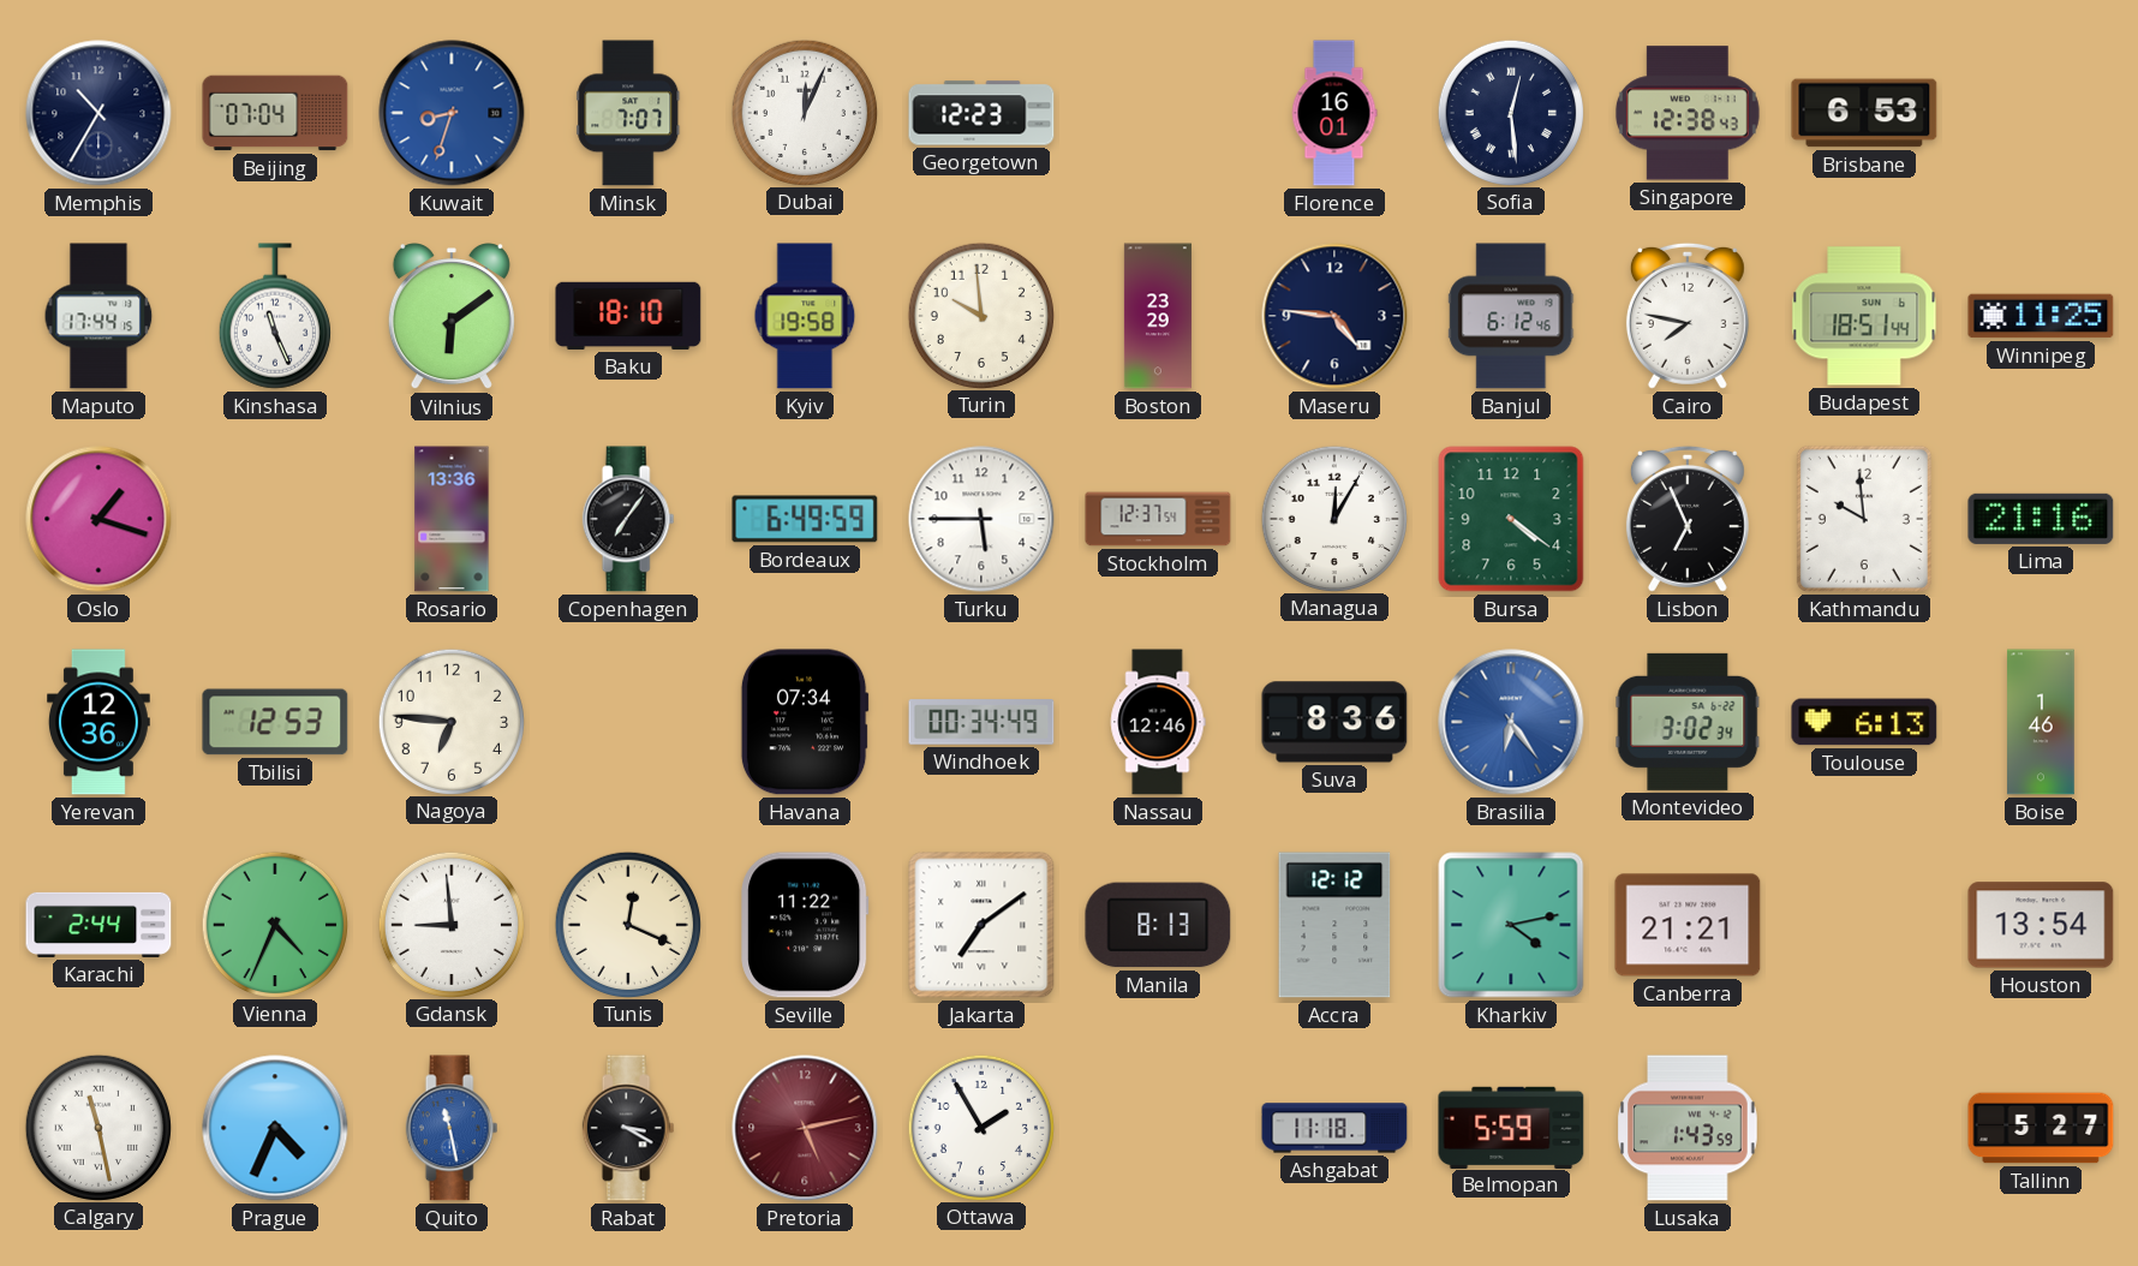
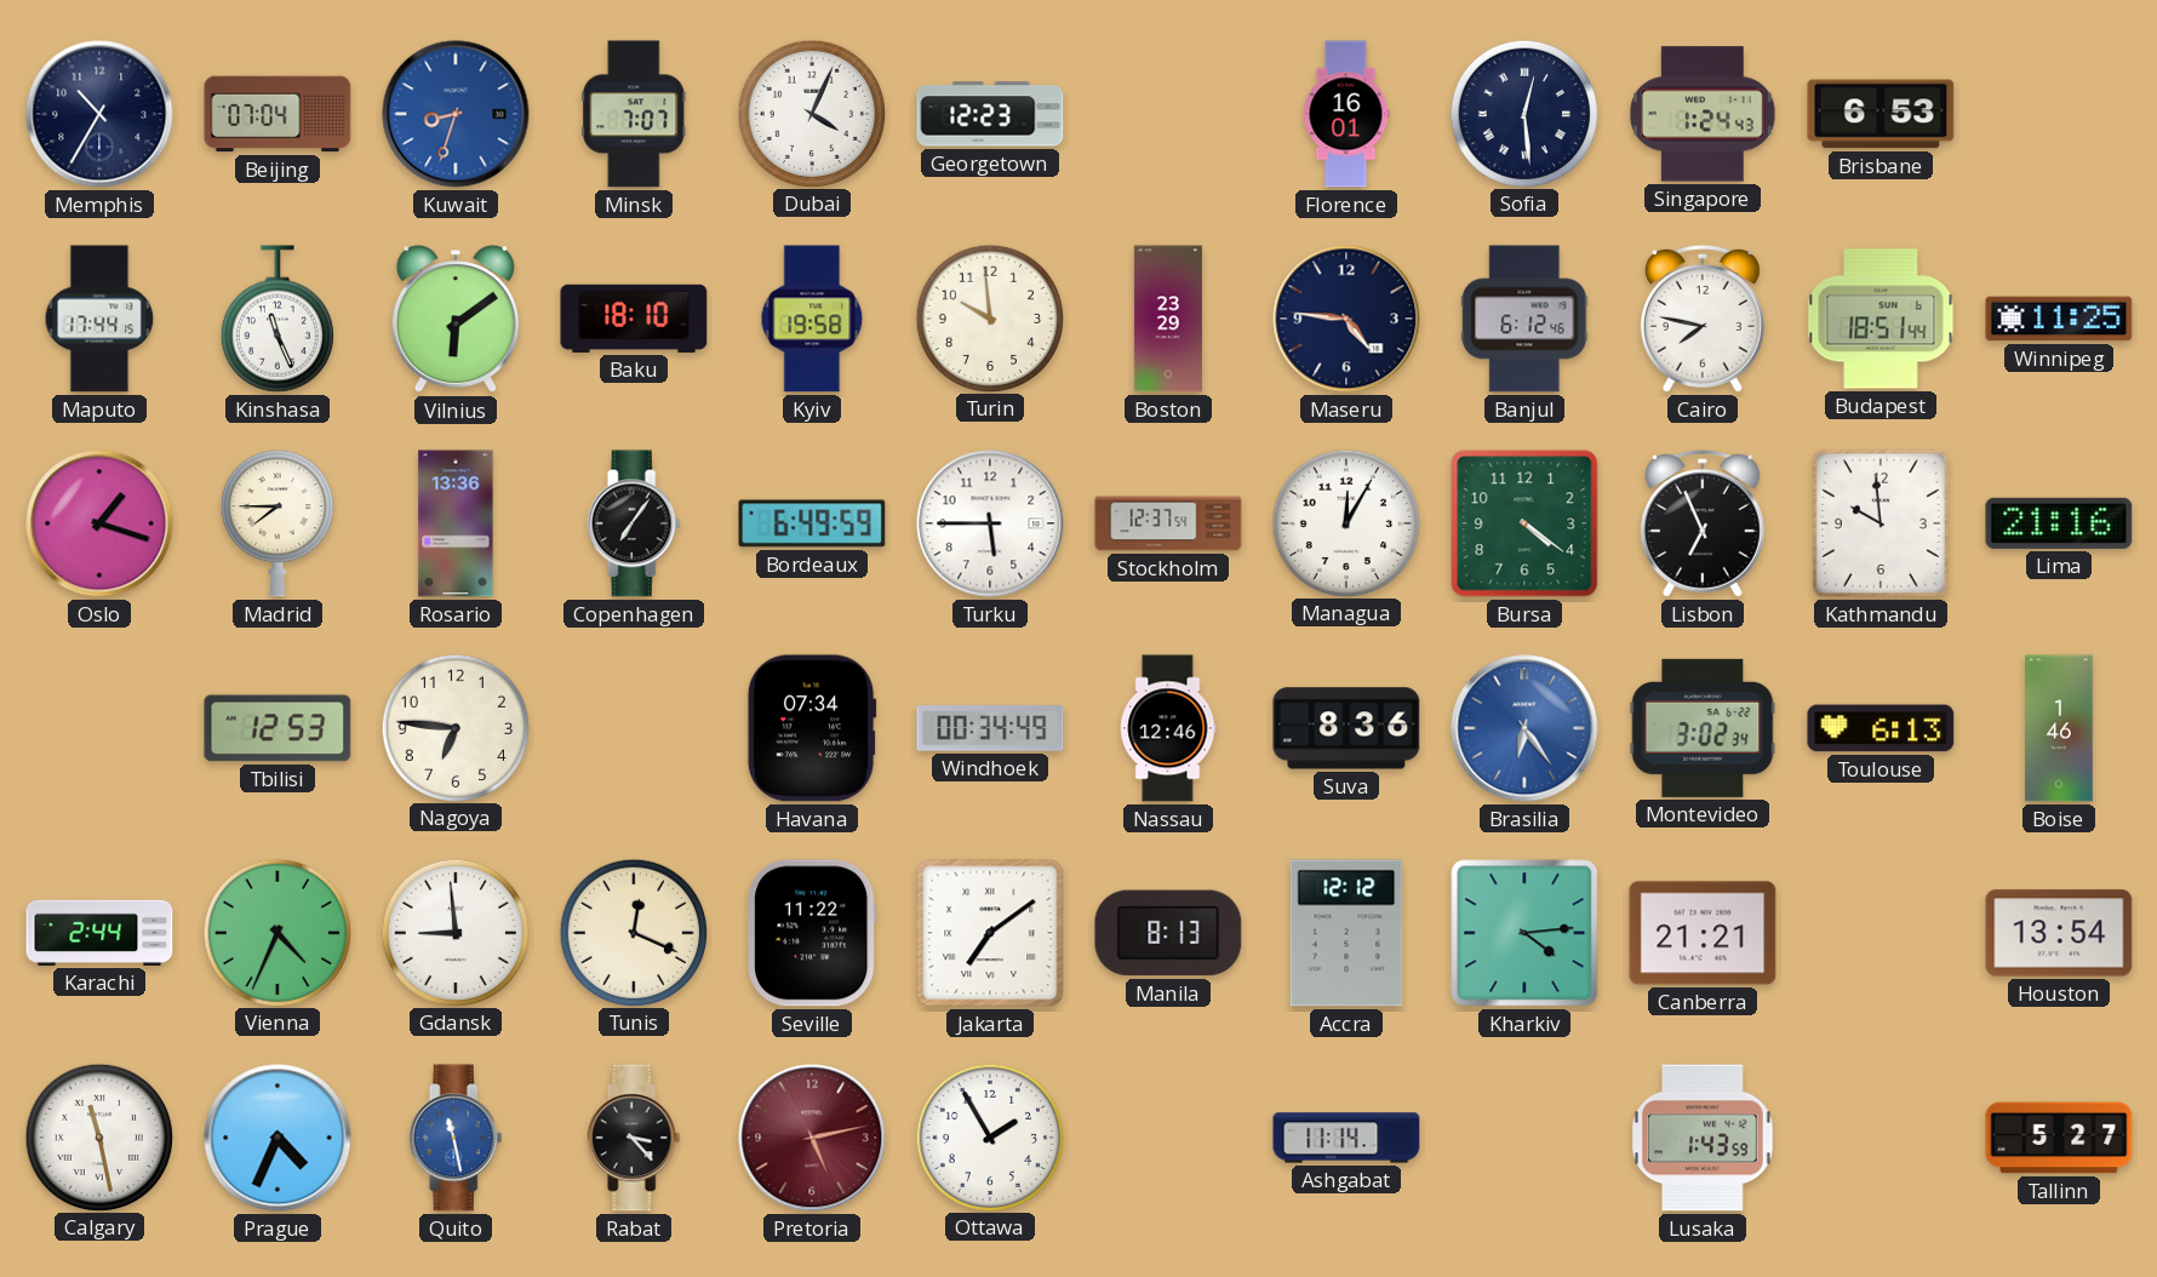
Dubai: 12:04 -> 4:04
Singapore: 12:38 -> 1:24
Madrid: none -> 7:45
Yerevan: 12:36 -> none
Kharkiv: 4:13 -> 4:14
Rabat: 3:20 -> 3:23
Ashgabat: 11:18 -> 11:14
Belmopan: 5:59 -> none
